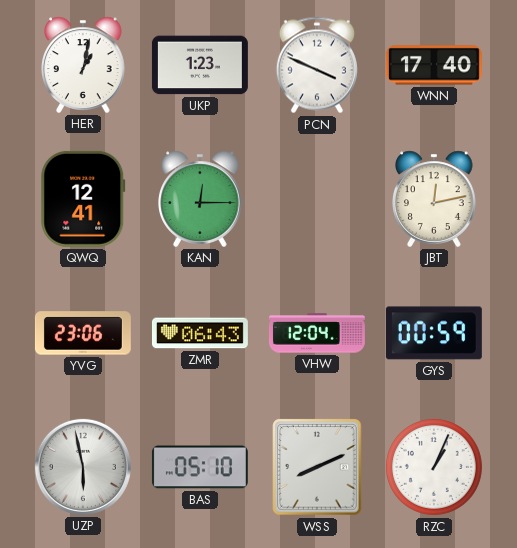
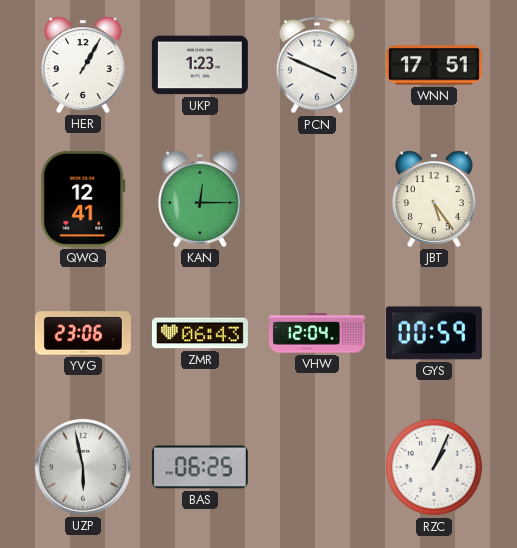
HER: 1:02 -> 1:05
WNN: 17:40 -> 17:51
JBT: 12:13 -> 5:24
BAS: 05:10 -> 06:25
WSS: 8:11 -> none
